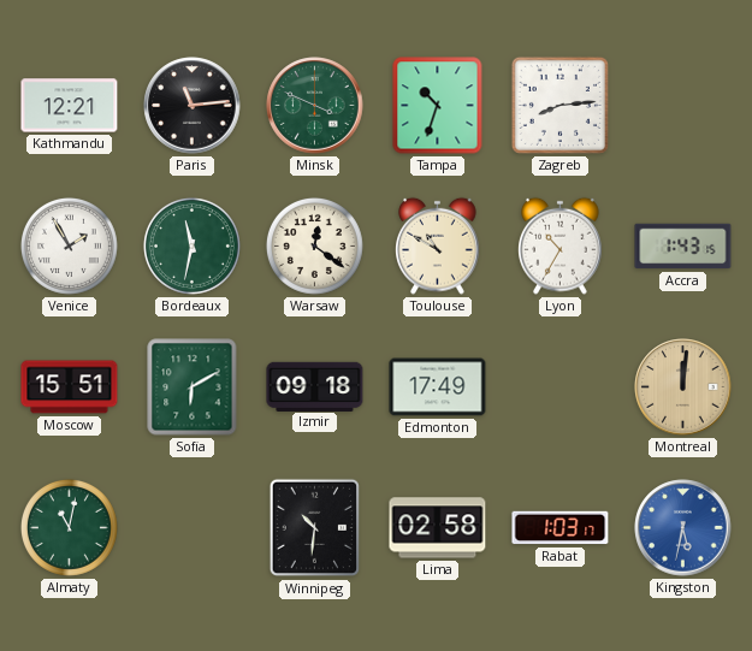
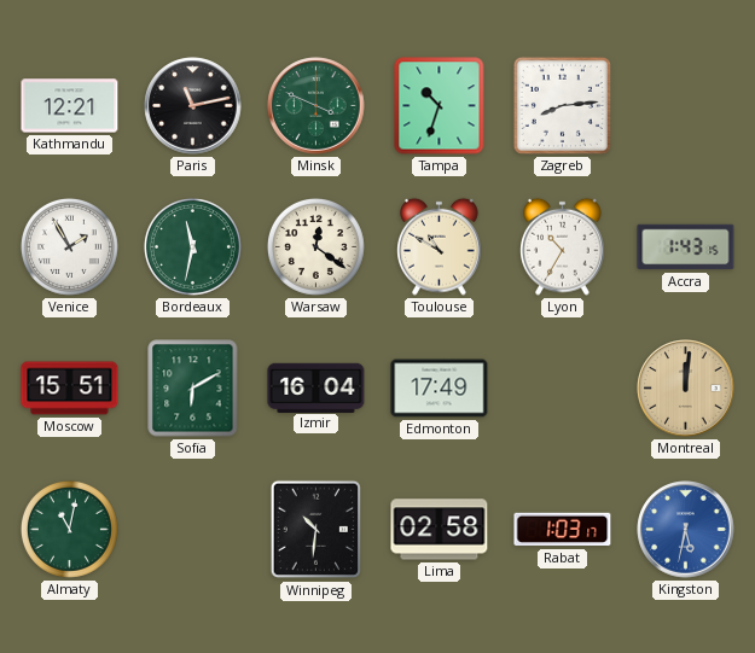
Paris: 11:14 -> 11:13
Izmir: 09:18 -> 16:04
